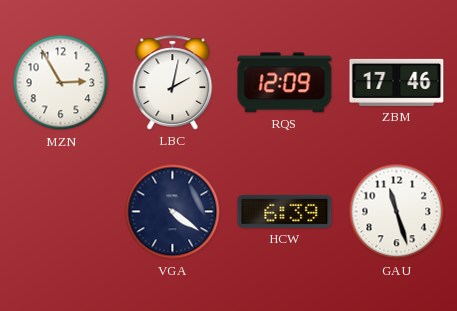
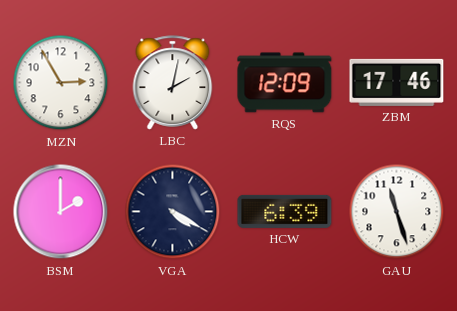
BSM: none -> 2:00
VGA: 4:21 -> 4:20
